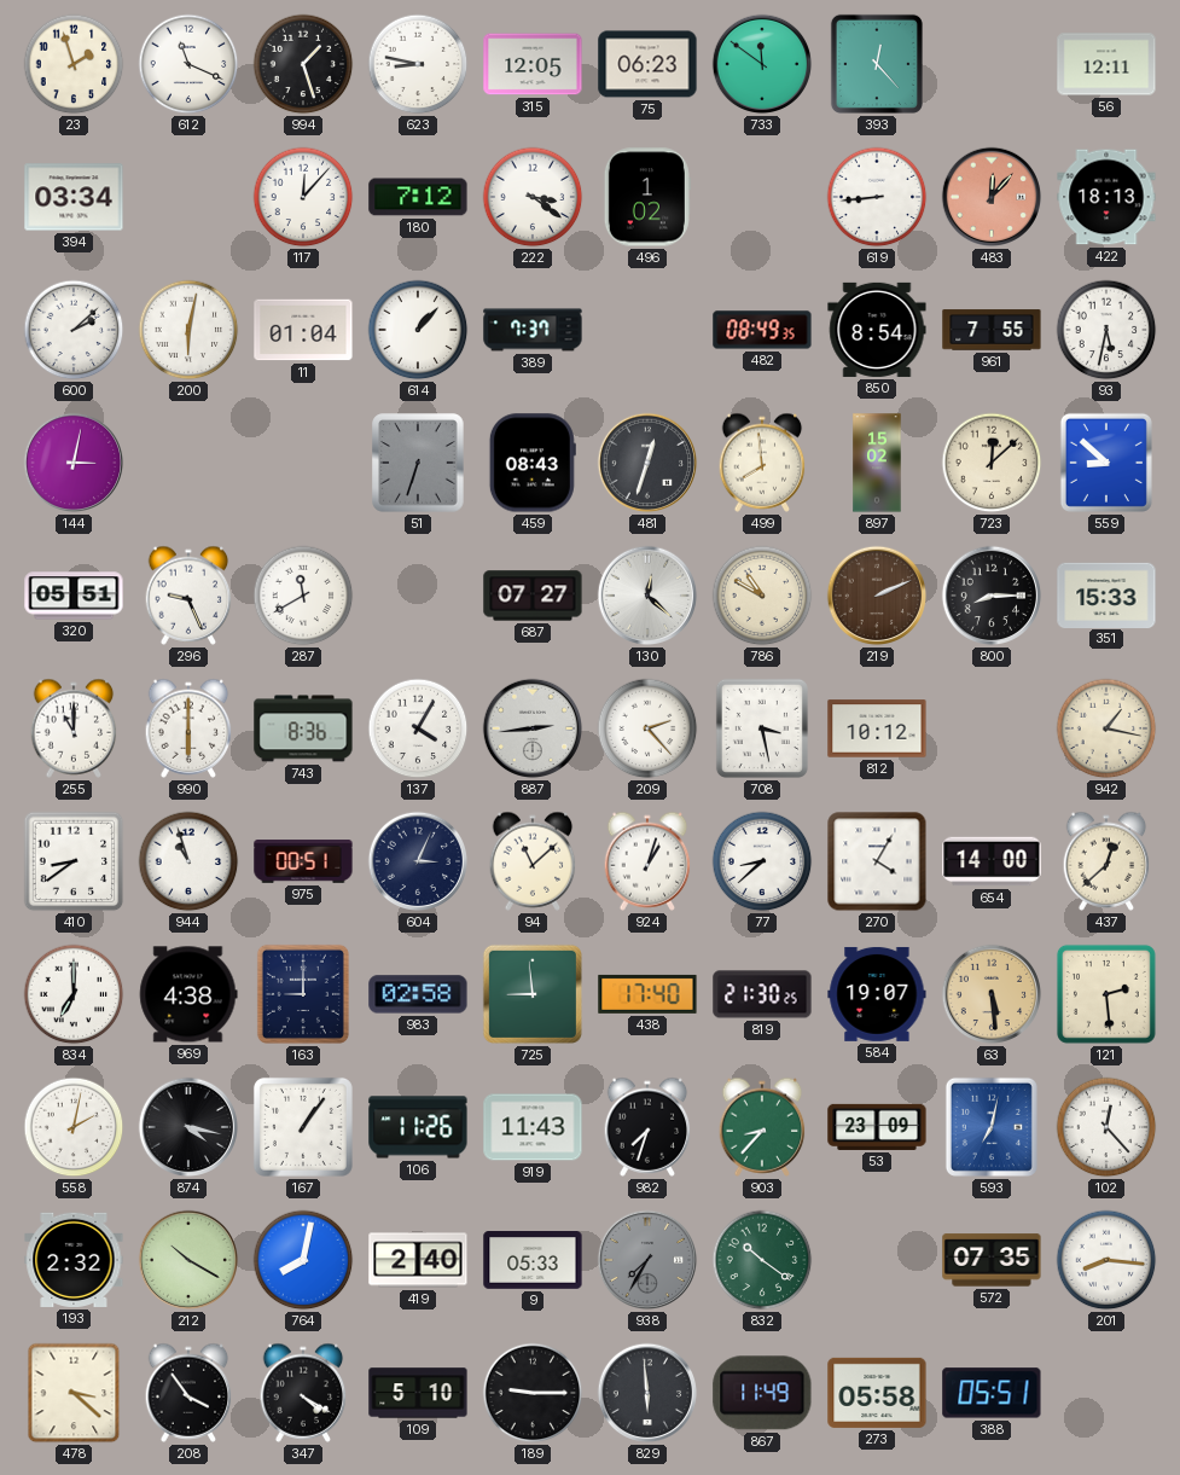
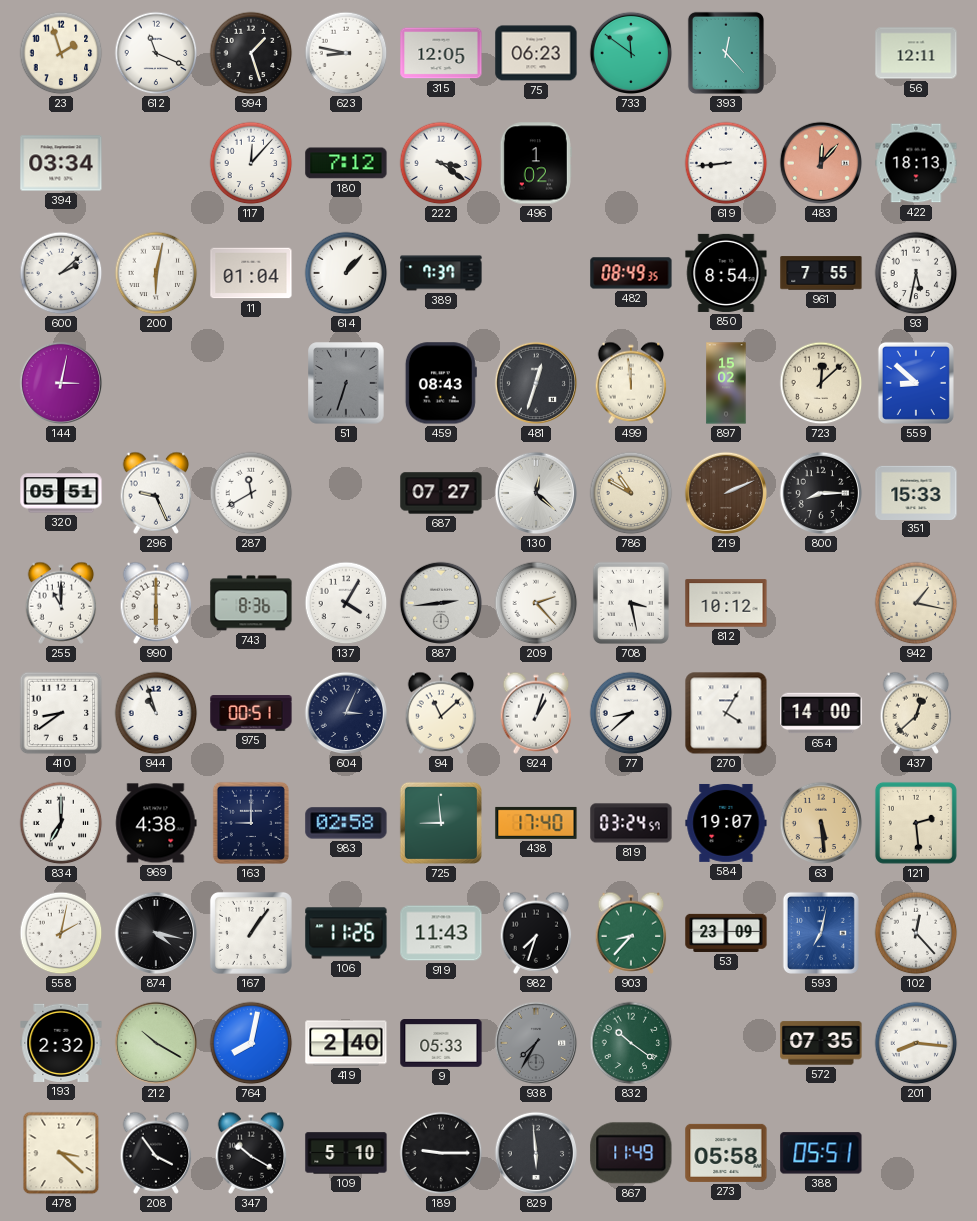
499: 7:59 -> 11:59
819: 21:30 -> 03:24
347: 4:20 -> 10:20
